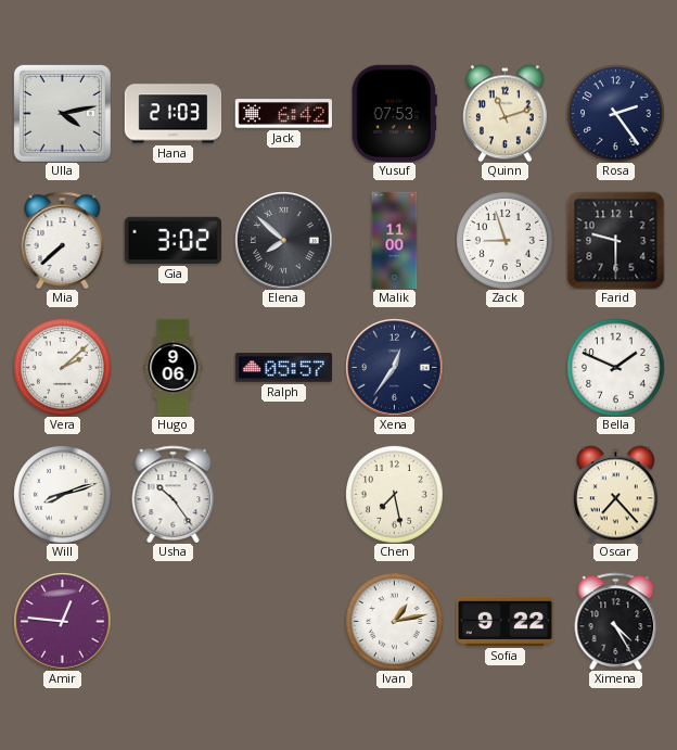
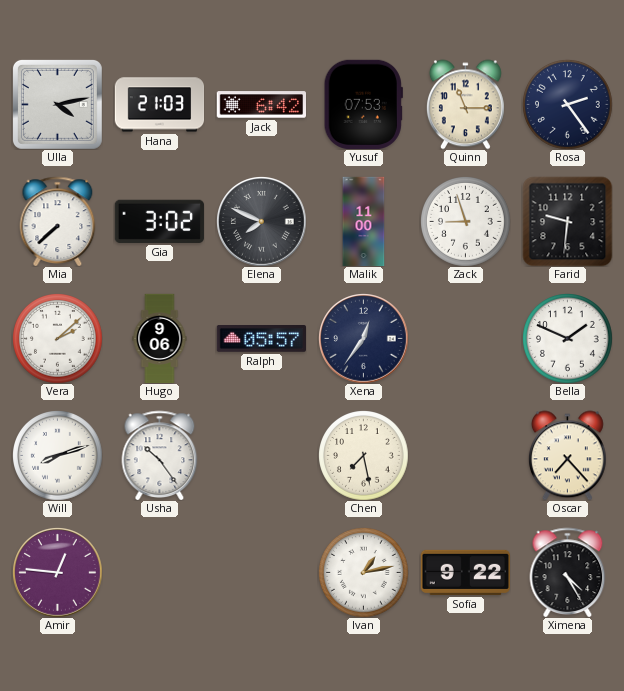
Quinn: 11:12 -> 11:15
Elena: 7:52 -> 7:49
Farid: 9:30 -> 9:31
